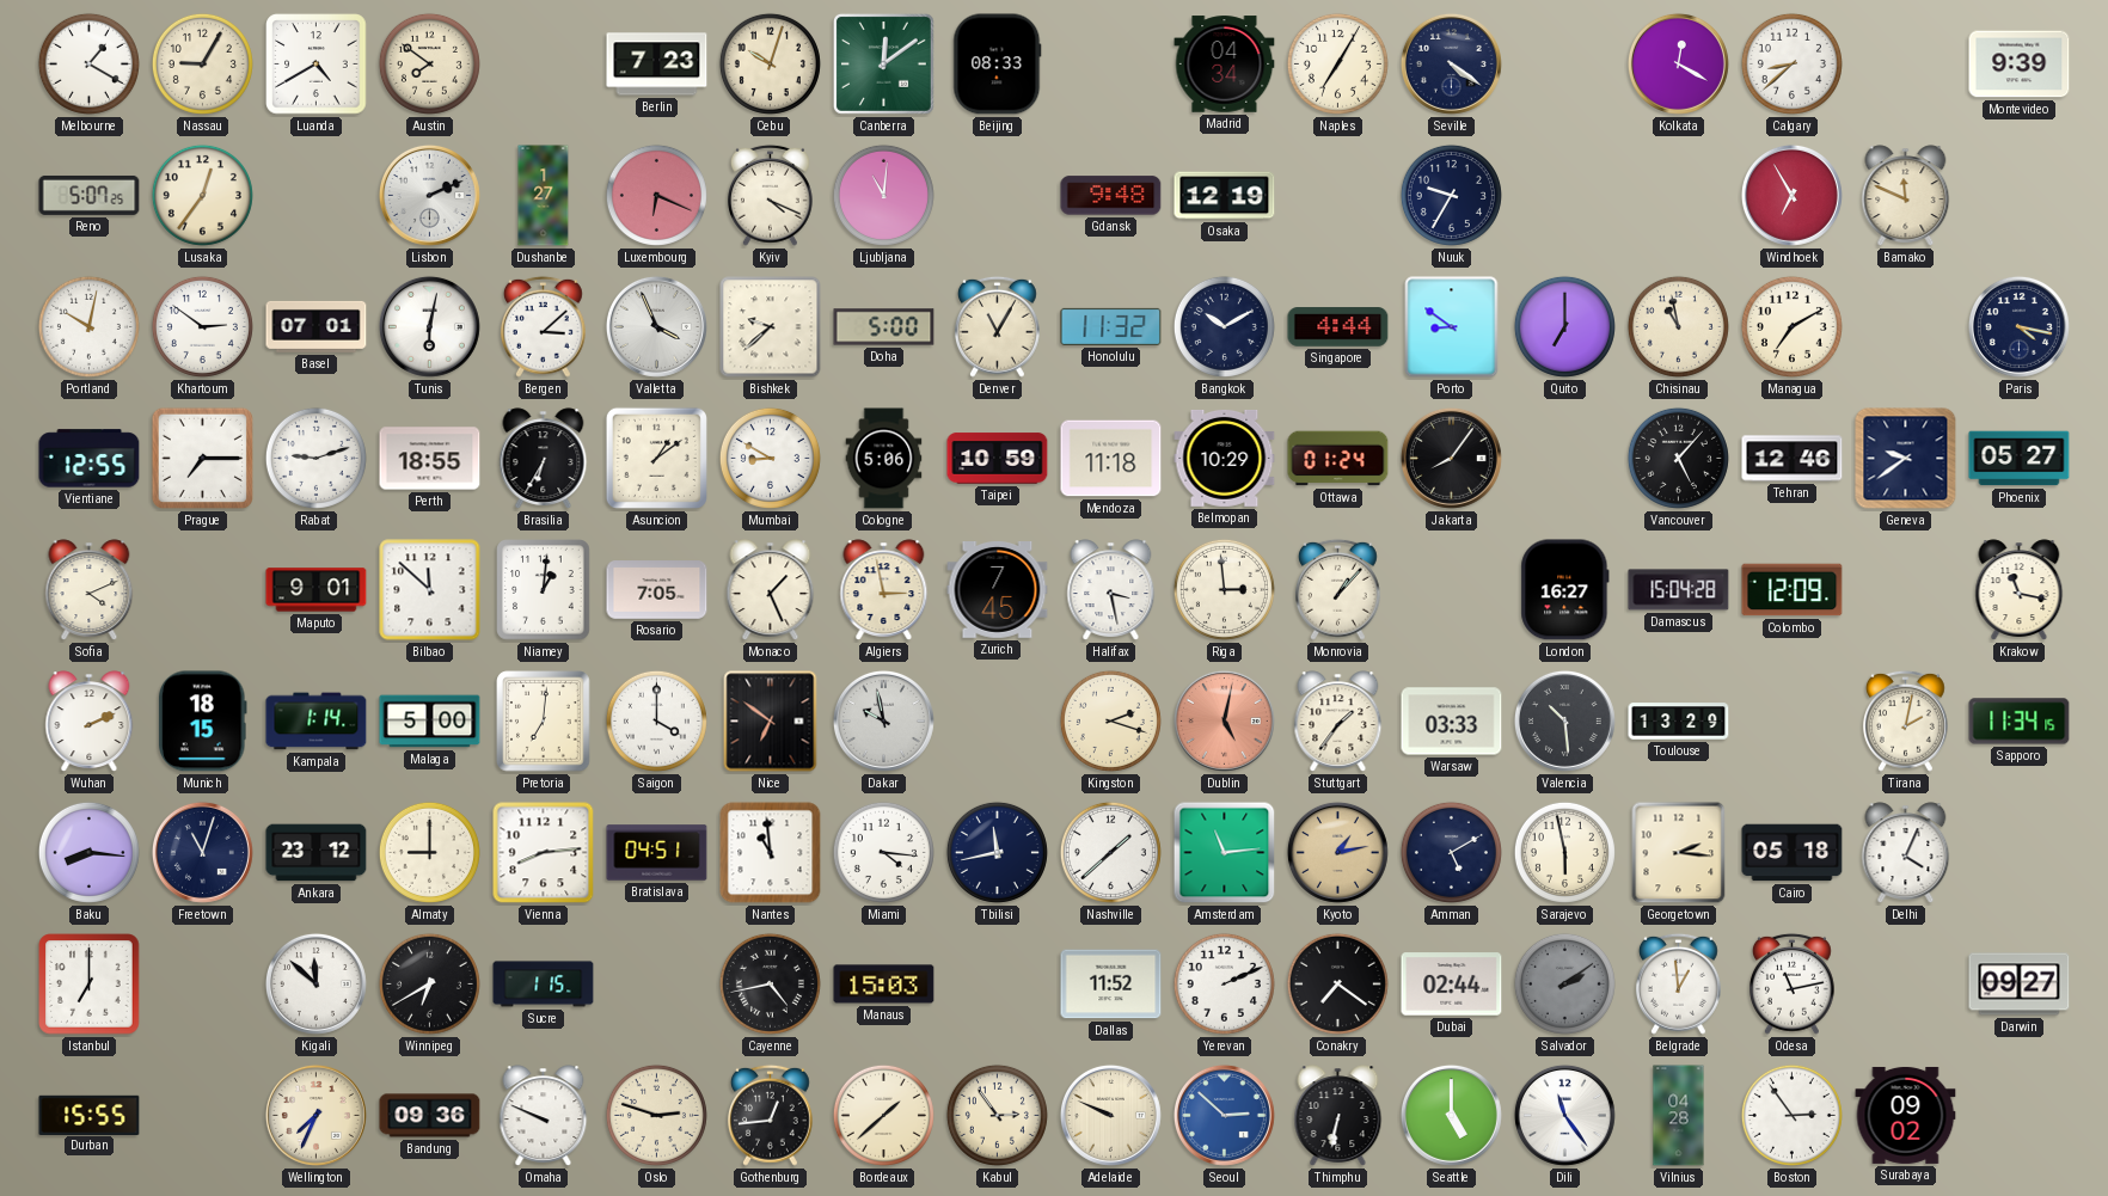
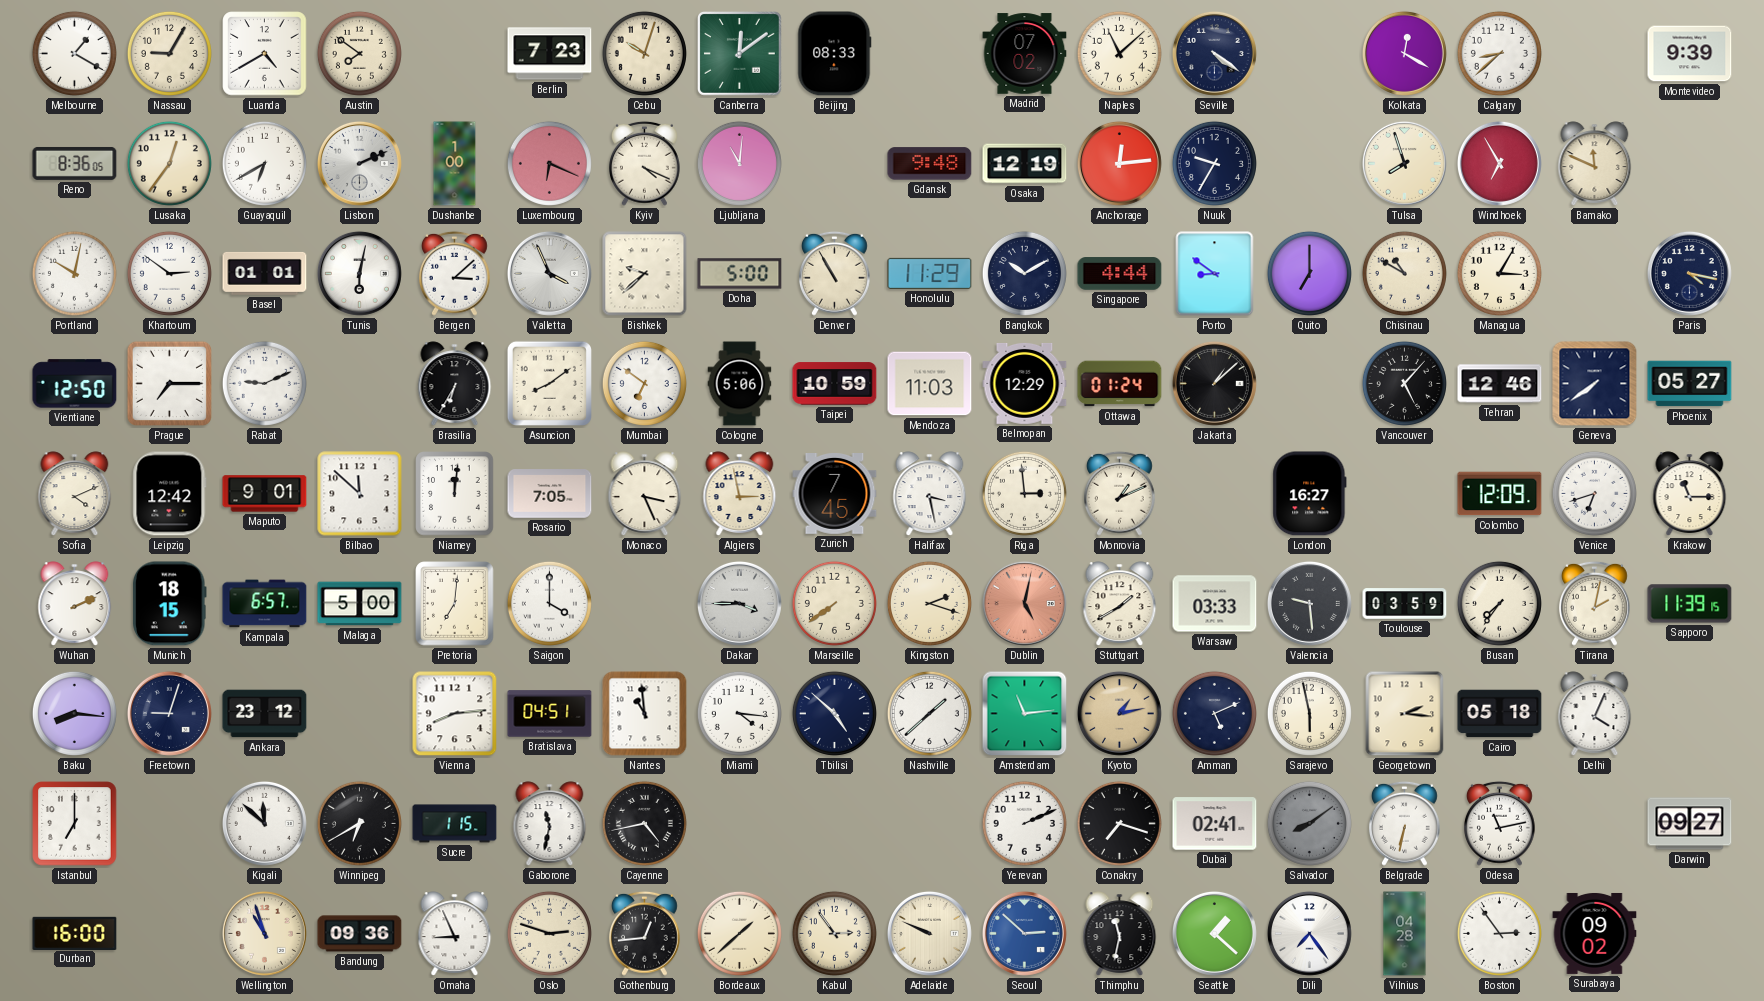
Madrid: 04:34 -> 07:02
Naples: 7:05 -> 11:08
Reno: 5:07 -> 8:36
Guayaquil: none -> 6:40
Dushanbe: 1:27 -> 1:00
Anchorage: none -> 12:14
Tulsa: none -> 7:57
Basel: 07:01 -> 01:01
Denver: 11:05 -> 10:55
Honolulu: 11:32 -> 11:29
Chisinau: 10:58 -> 10:50
Managua: 7:10 -> 3:05
Vientiane: 12:55 -> 12:50
Rabat: 9:12 -> 9:11
Perth: 18:55 -> none
Asuncion: 1:09 -> 8:09
Mumbai: 8:50 -> 6:51
Mendoza: 11:18 -> 11:03
Belmopan: 10:29 -> 12:29
Jakarta: 8:06 -> 1:08
Geneva: 9:39 -> 7:39
Leipzig: none -> 12:42
Niamey: 1:01 -> 12:01
Monaco: 1:26 -> 3:26
Monrovia: 1:07 -> 1:11
Damascus: 15:04 -> none
Venice: none -> 6:42
Krakow: 11:17 -> 11:15
Kampala: 1:14 -> 6:57
Nice: 6:51 -> none
Dakar: 9:58 -> 3:45
Marseille: none -> 7:39
Stuttgart: 1:36 -> 1:40
Valencia: 10:29 -> 9:29
Toulouse: 13:29 -> 03:59
Busan: none -> 7:36
Sapporo: 11:34 -> 11:39
Freetown: 11:03 -> 9:03
Almaty: 9:00 -> none
Tbilisi: 11:43 -> 4:52
Amman: 5:10 -> 5:11
Gaborone: none -> 11:32
Manaus: 15:03 -> none
Dallas: 11:52 -> none
Conakry: 7:21 -> 7:18
Dubai: 02:44 -> 02:41
Salvador: 2:09 -> 8:09
Belgrade: 12:59 -> 6:32
Durban: 15:55 -> 16:00
Wellington: 7:34 -> 10:57
Omaha: 9:49 -> 8:56
Thimphu: 6:32 -> 11:32
Seattle: 5:00 -> 1:22
Dili: 11:24 -> 7:24
